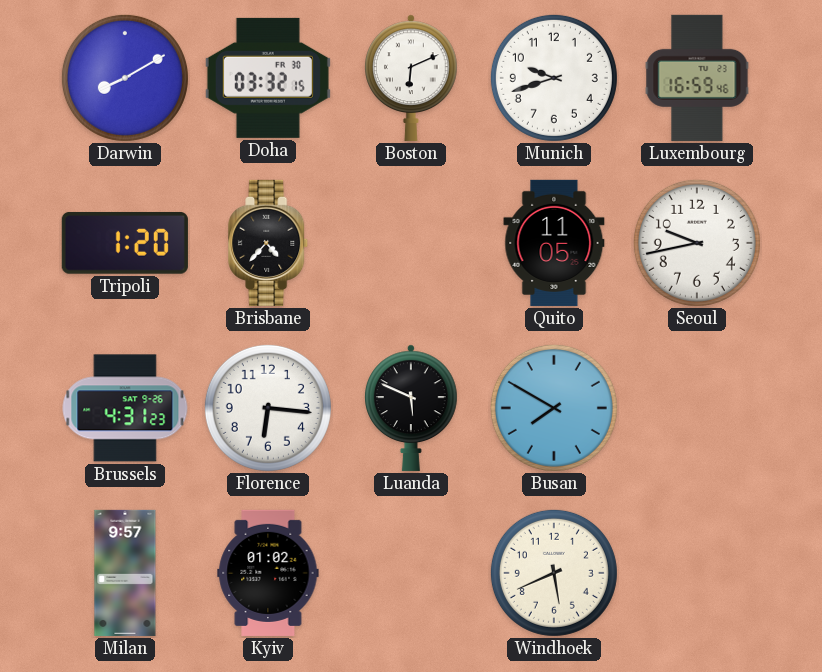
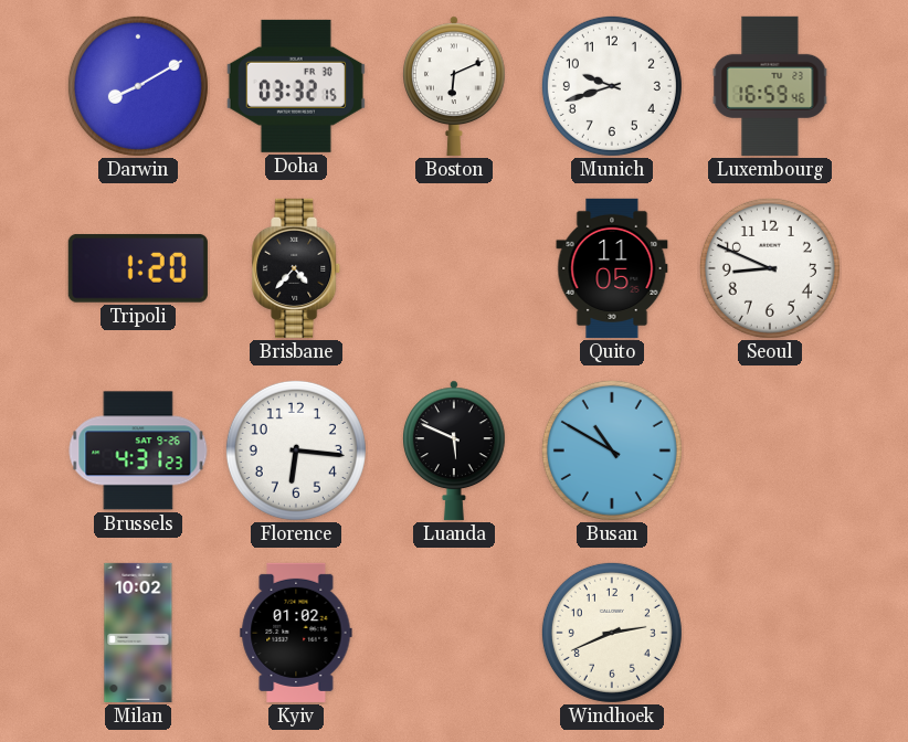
Seoul: 9:43 -> 8:49
Busan: 7:50 -> 10:50
Milan: 9:57 -> 10:02
Windhoek: 5:41 -> 2:41
